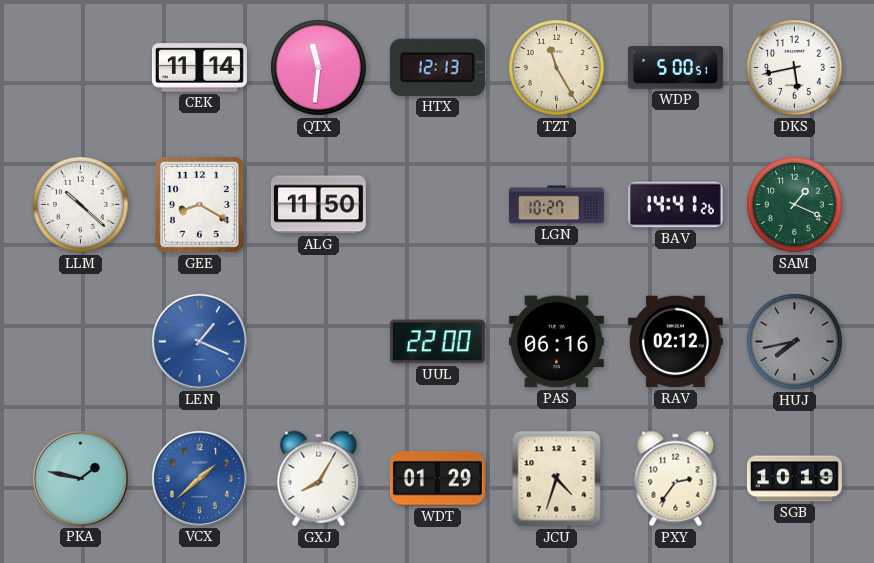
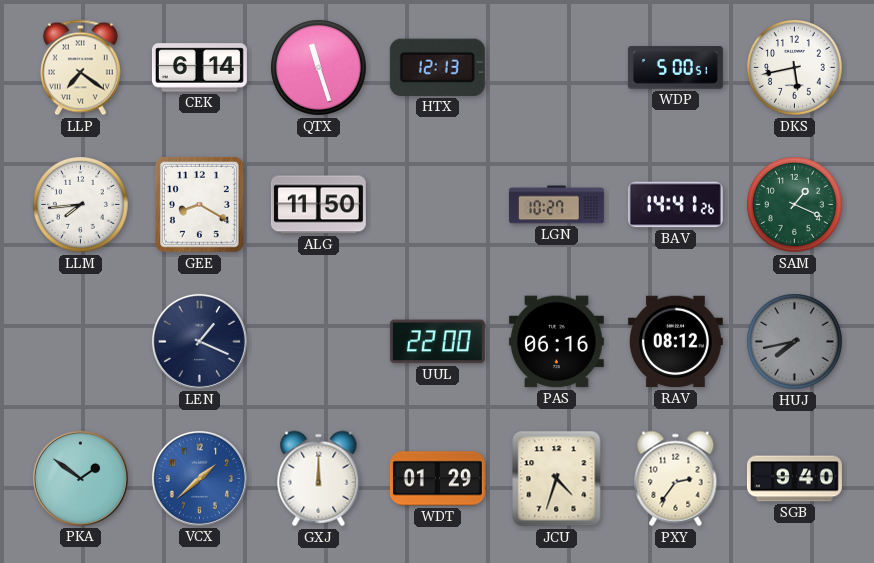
LLP: none -> 7:21
CEK: 11:14 -> 6:14
QTX: 11:31 -> 11:27
TZT: 11:25 -> none
LLM: 10:22 -> 7:44
LEN dial: blue -> navy
RAV: 02:12 -> 08:12
PKA: 1:47 -> 1:51
GXJ: 8:05 -> 12:00
SGB: 10:19 -> 9:40
